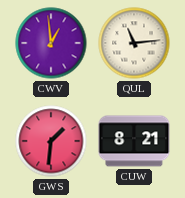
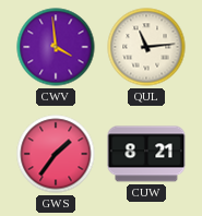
CWV: 12:59 -> 3:59
GWS: 1:31 -> 1:36
